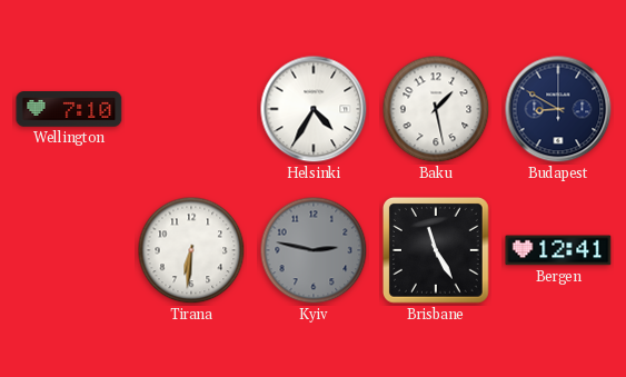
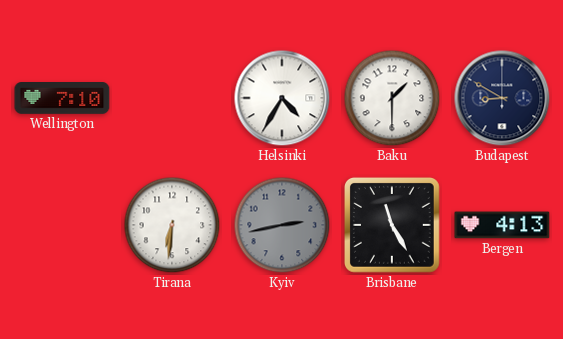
Baku: 1:28 -> 1:30
Kyiv: 2:47 -> 2:43
Bergen: 12:41 -> 4:13
